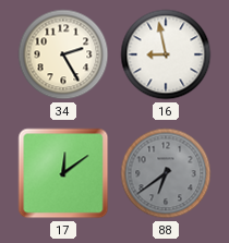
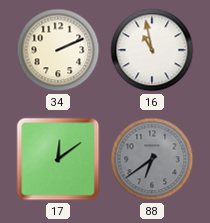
34: 2:25 -> 2:11
16: 8:58 -> 10:58
